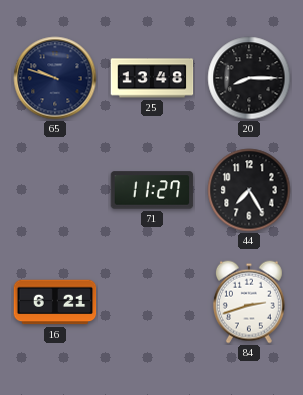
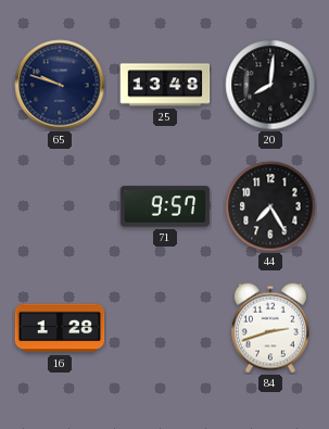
20: 8:15 -> 8:01
71: 11:27 -> 9:57
16: 6:21 -> 1:28
